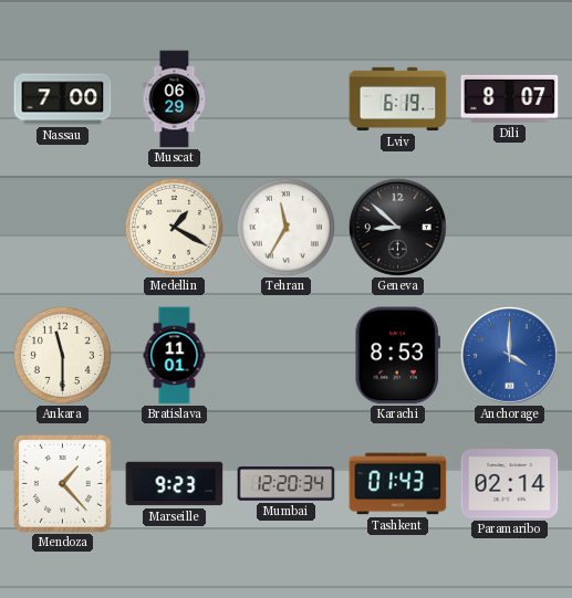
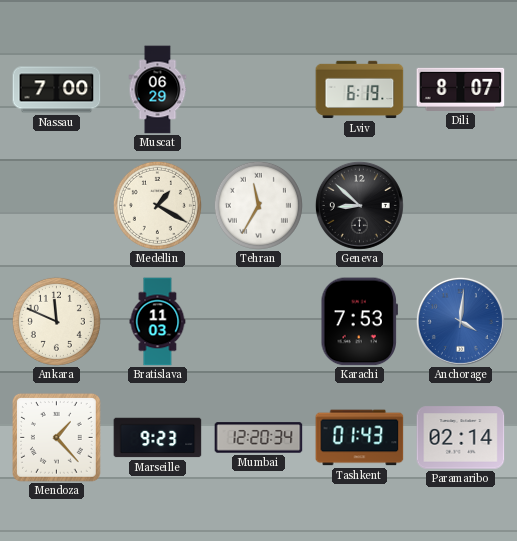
Ankara: 11:30 -> 11:49
Bratislava: 11:01 -> 11:03
Karachi: 8:53 -> 7:53
Anchorage: 4:00 -> 4:01
